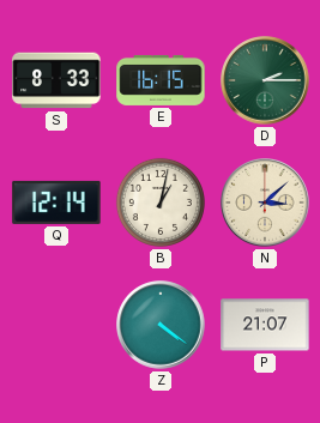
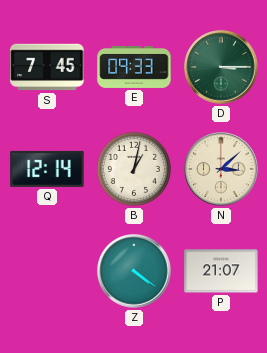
S: 8:33 -> 7:45
E: 16:15 -> 09:33
D: 2:15 -> 3:15
